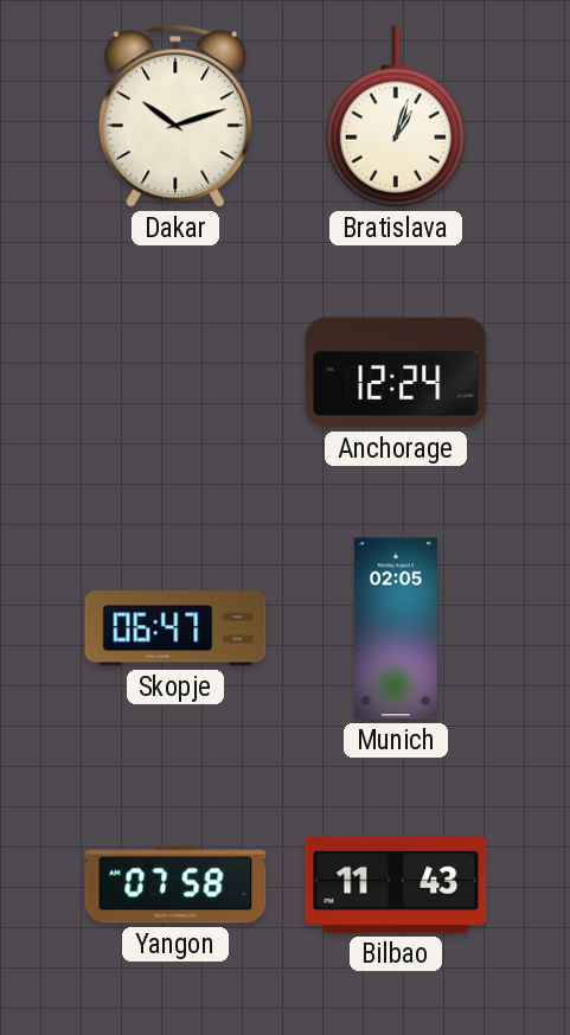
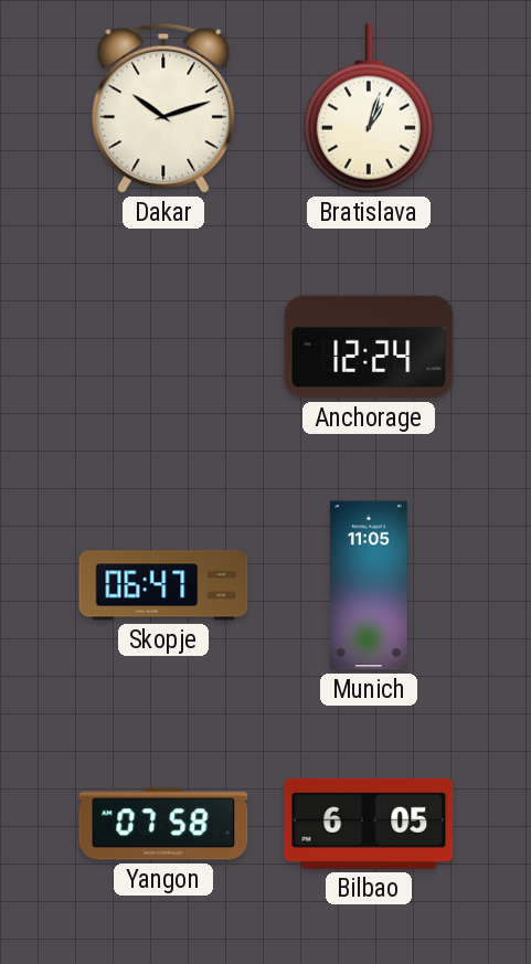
Munich: 02:05 -> 11:05
Bilbao: 11:43 -> 6:05
